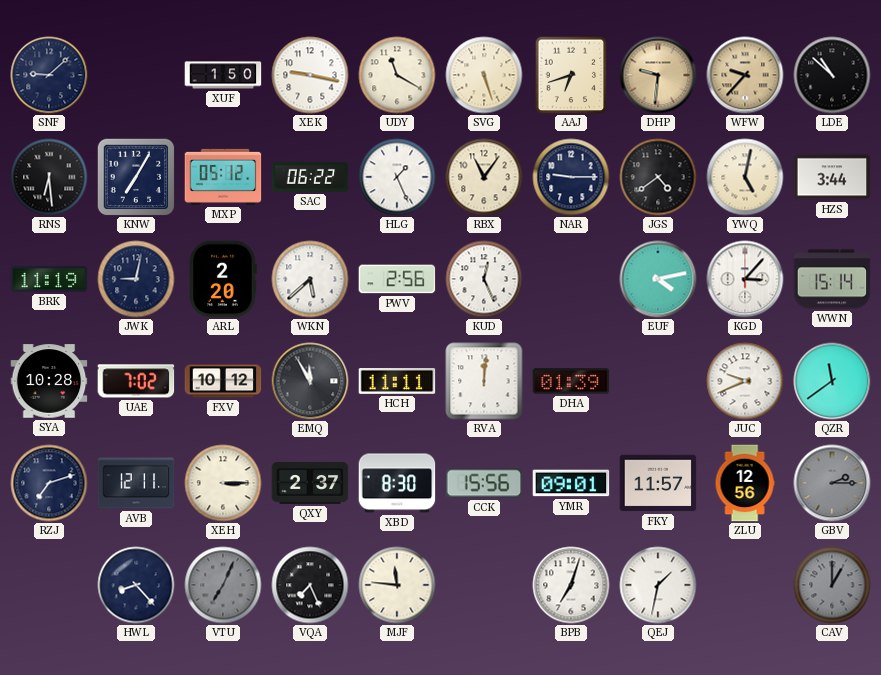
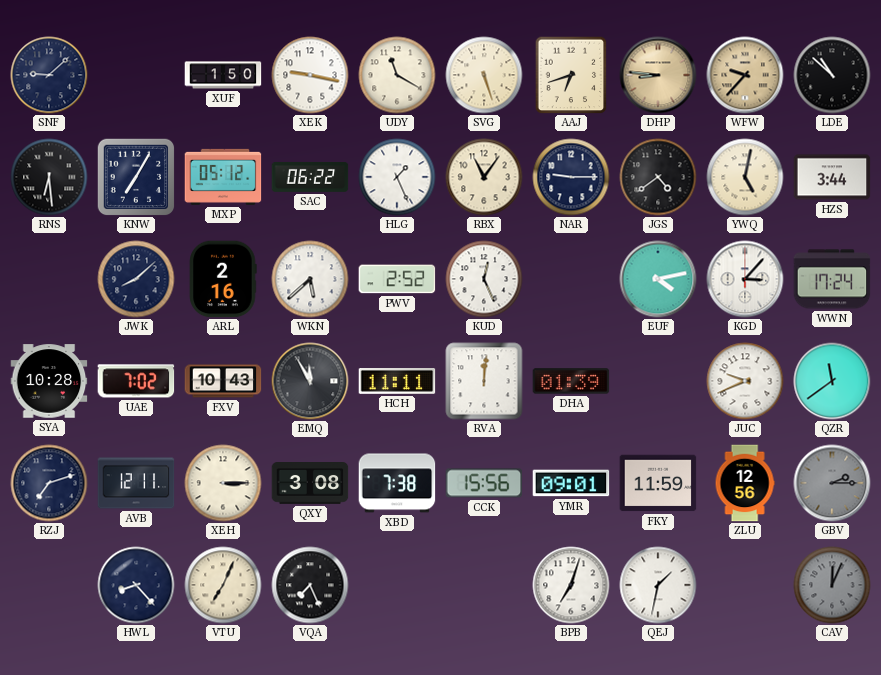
DHP: 9:31 -> 8:46
BRK: 11:19 -> none
JWK: 9:02 -> 8:08
ARL: 2:20 -> 2:16
PWV: 2:56 -> 2:52
WWN: 15:14 -> 17:24
FXV: 10:12 -> 10:43
QXY: 2:37 -> 3:08
XBD: 8:30 -> 7:38
FKY: 11:57 -> 11:59
VTU dial: grey -> cream
MJF: 11:46 -> none
CAV: 1:00 -> 12:04
